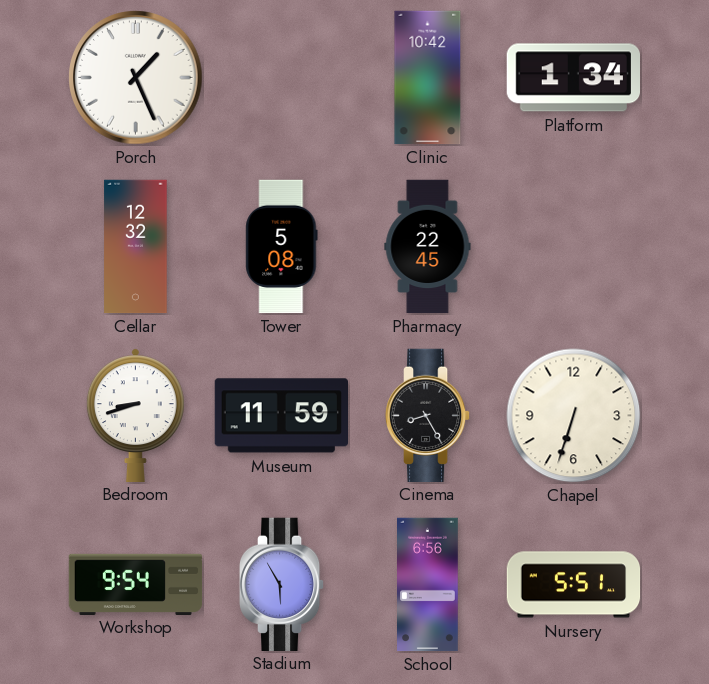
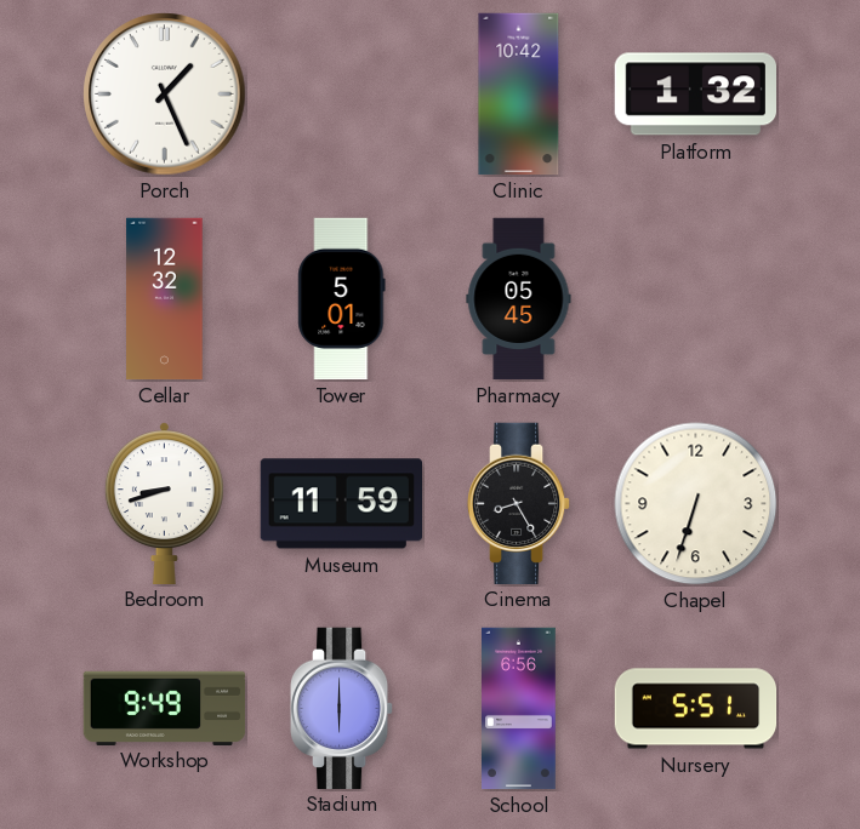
Platform: 1:34 -> 1:32
Tower: 5:08 -> 5:01
Pharmacy: 22:45 -> 05:45
Workshop: 9:54 -> 9:49
Stadium: 5:55 -> 6:00
